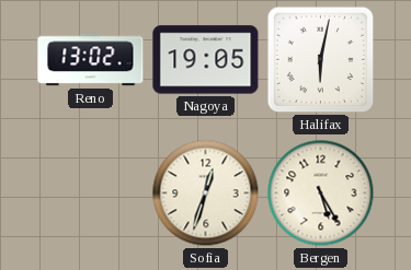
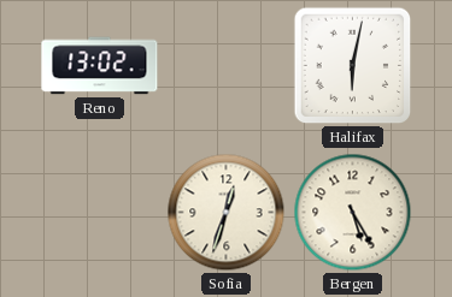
Nagoya: 19:05 -> none
